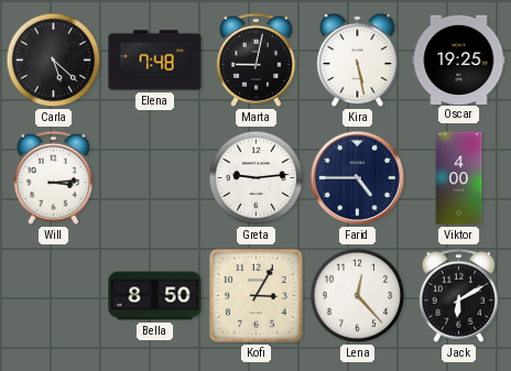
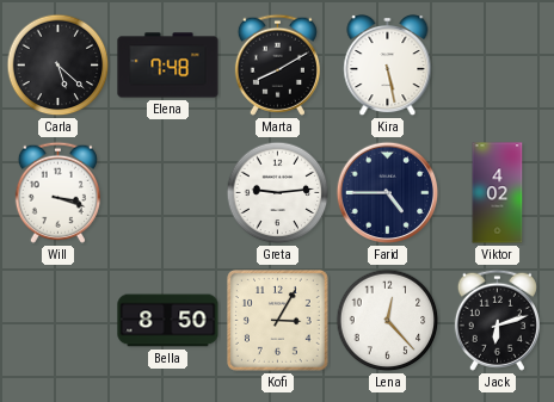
Marta: 9:02 -> 8:10
Oscar: 19:25 -> none
Will: 3:14 -> 3:18
Viktor: 4:00 -> 4:02
Jack: 6:10 -> 6:12
